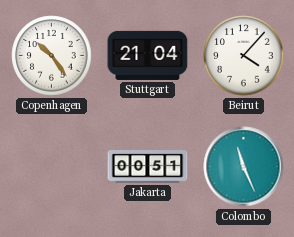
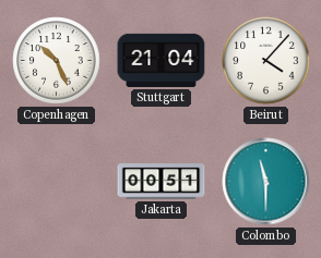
Copenhagen: 10:24 -> 10:26
Colombo: 11:26 -> 11:30
